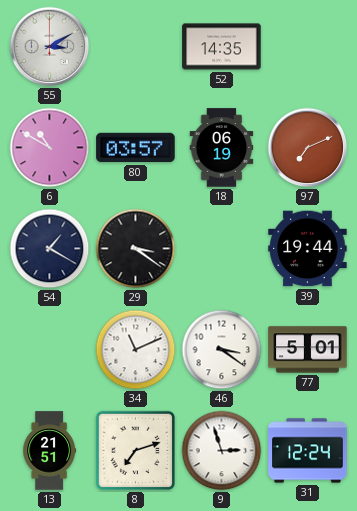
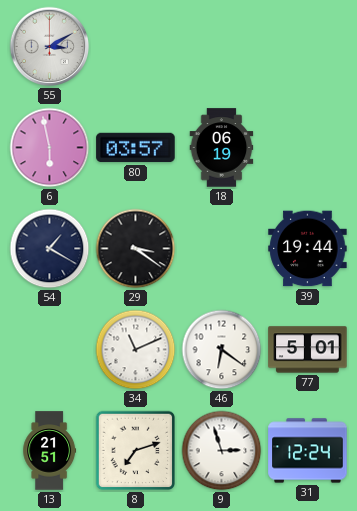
52: 14:35 -> none
6: 10:50 -> 5:58
97: 7:11 -> none
46: 3:21 -> 6:21
